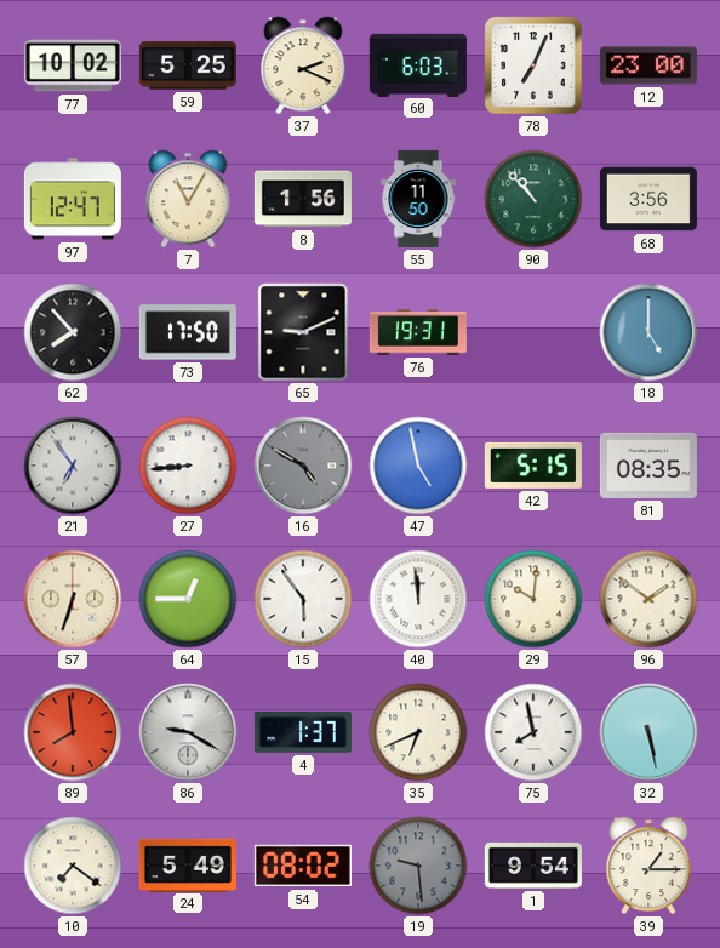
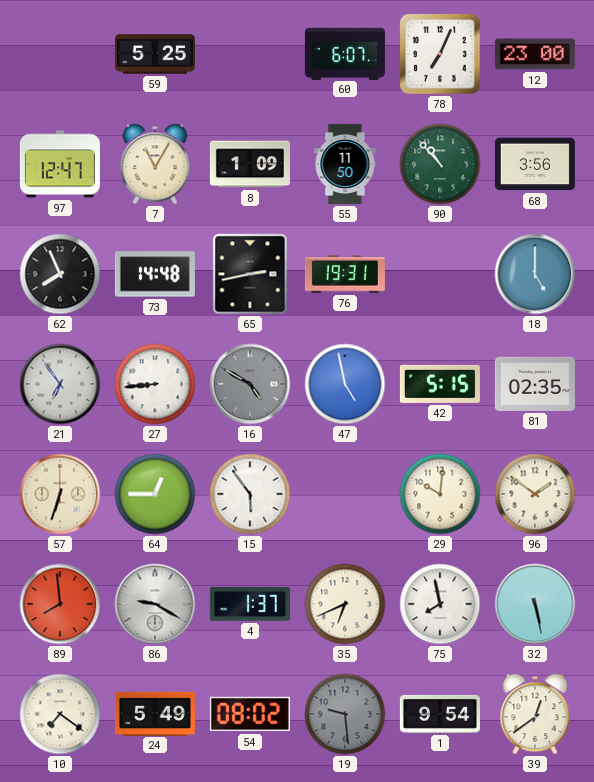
77: 10:02 -> none
37: 2:19 -> none
60: 6:03 -> 6:07
8: 1:56 -> 1:09
62: 7:53 -> 7:56
73: 17:50 -> 14:48
65: 9:11 -> 2:43
81: 08:35 -> 02:35
40: 11:59 -> none
39: 1:15 -> 12:39
